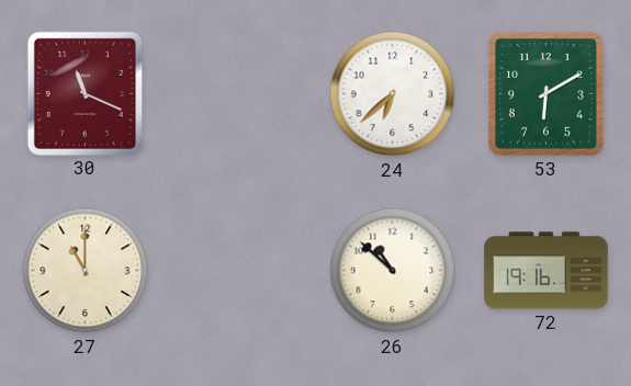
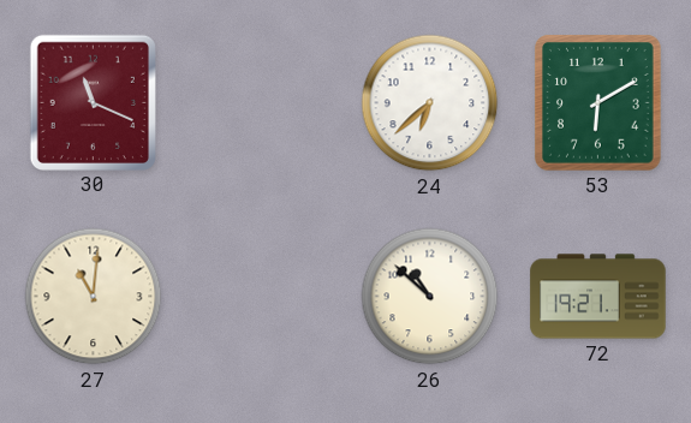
27: 11:00 -> 11:01
72: 19:16 -> 19:21
